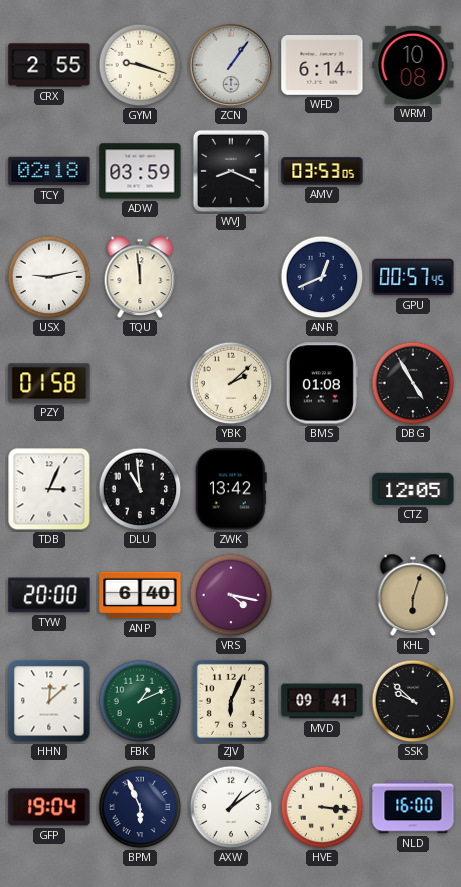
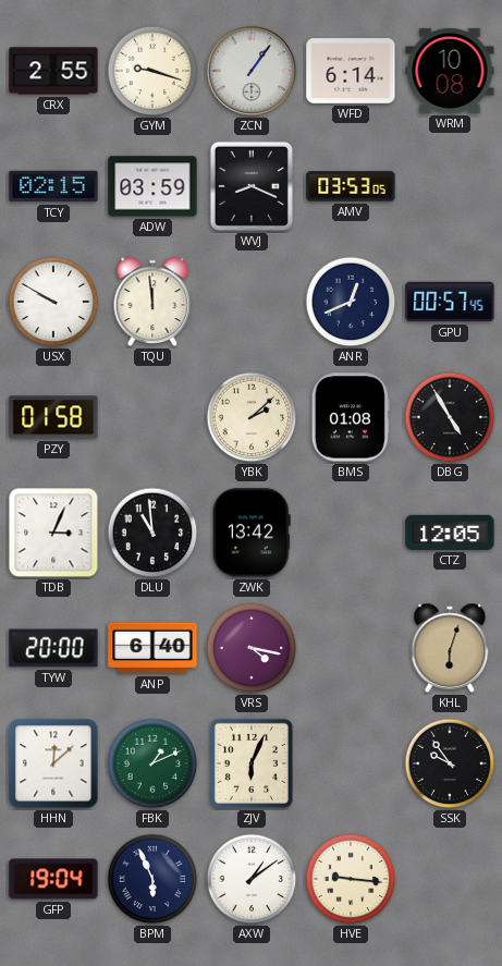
TCY: 02:18 -> 02:15
USX: 9:13 -> 9:50
MVD: 09:41 -> none
SSK: 9:52 -> 9:54
HVE: 3:16 -> 9:16
NLD: 16:00 -> none
